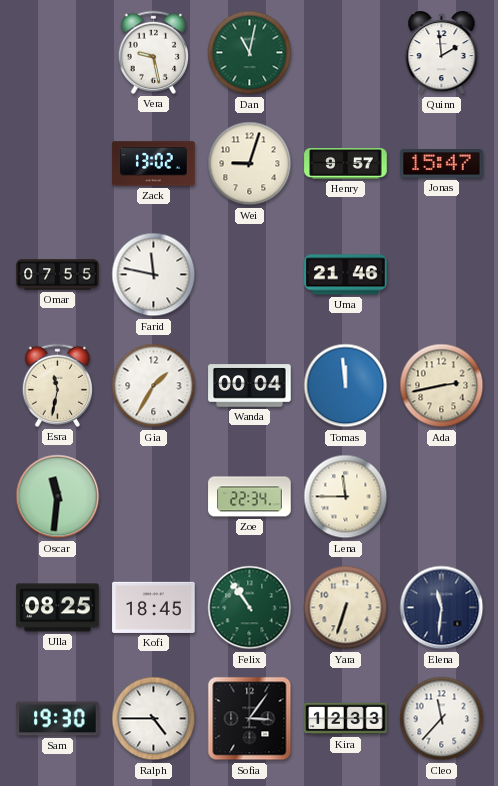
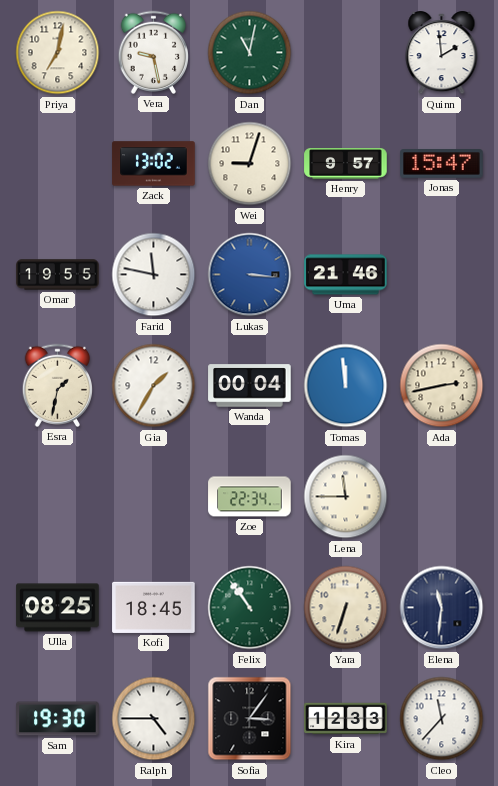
Priya: none -> 7:02
Omar: 07:55 -> 19:55
Lukas: none -> 3:16
Esra: 11:32 -> 1:32
Oscar: 11:31 -> none
